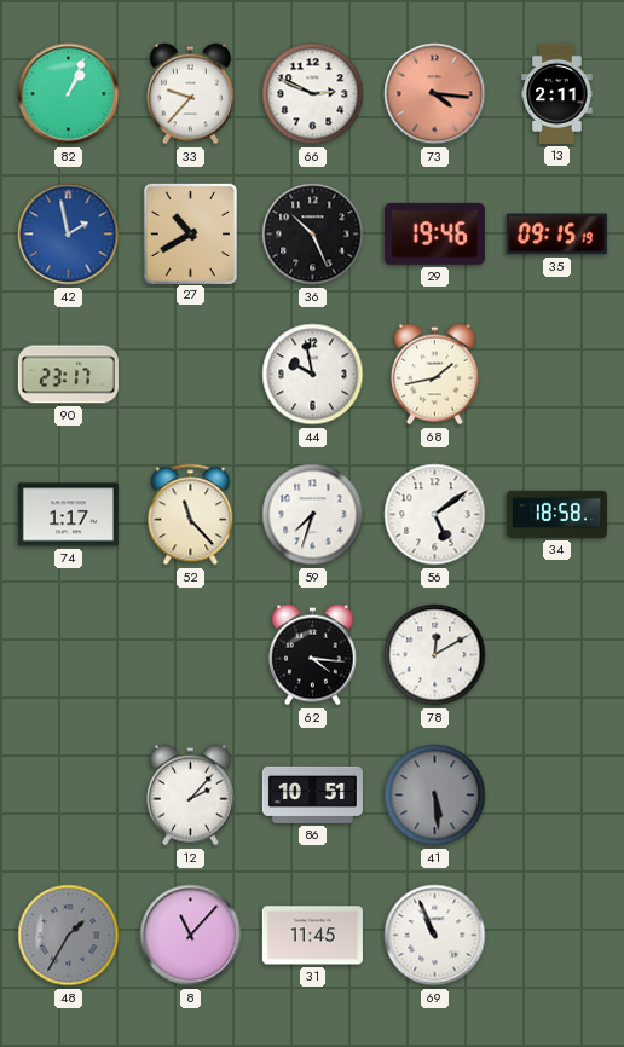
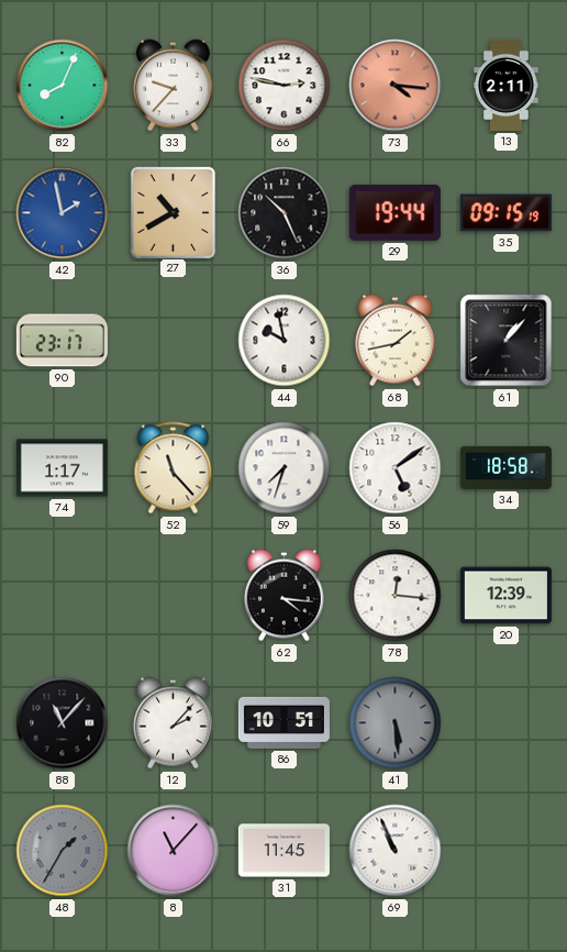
82: 1:04 -> 8:04
66: 2:49 -> 2:47
29: 19:46 -> 19:44
61: none -> 1:07
78: 12:10 -> 12:16
20: none -> 12:39
88: none -> 11:07
